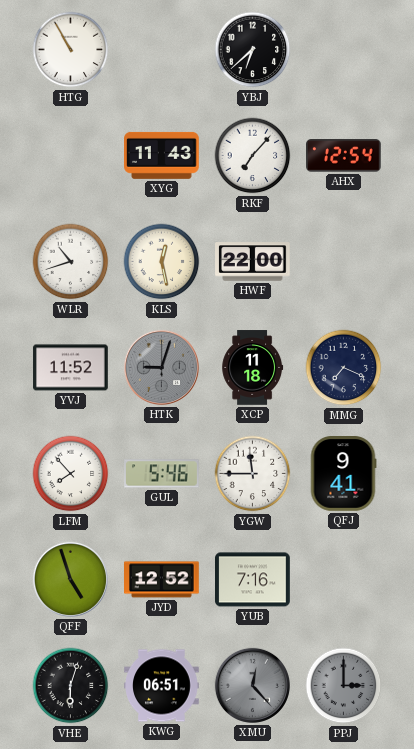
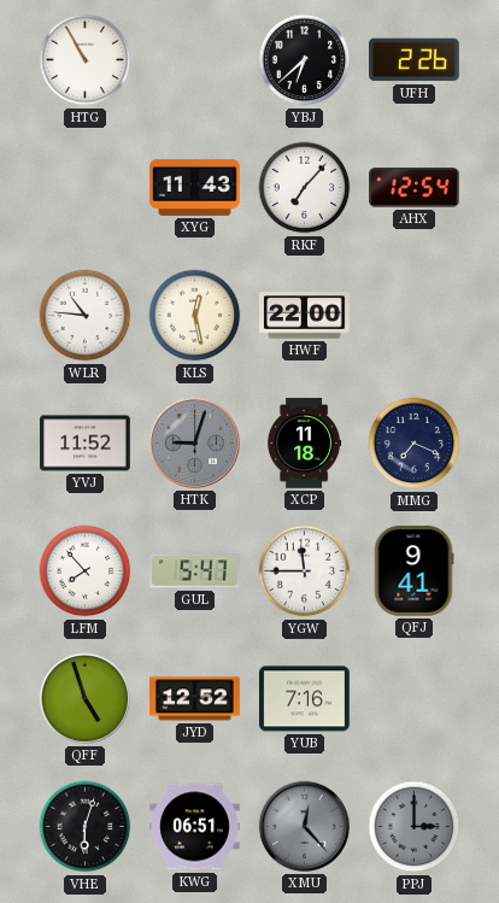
UFH: none -> 2:26
WLR: 10:42 -> 10:46
GUL: 5:46 -> 5:47
